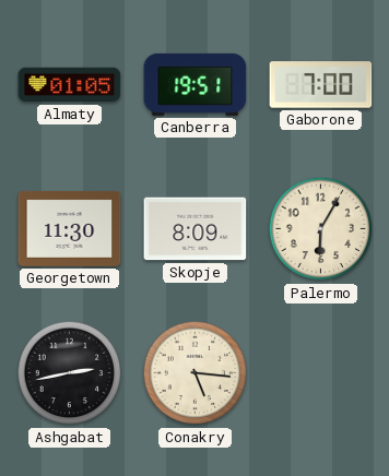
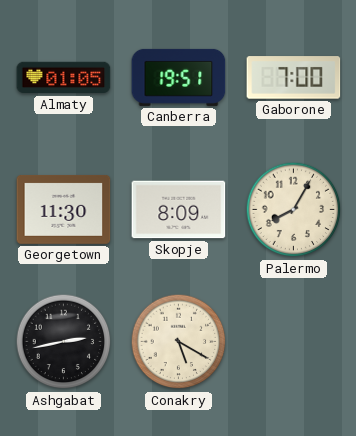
Palermo: 6:05 -> 8:05
Conakry: 5:16 -> 5:20
